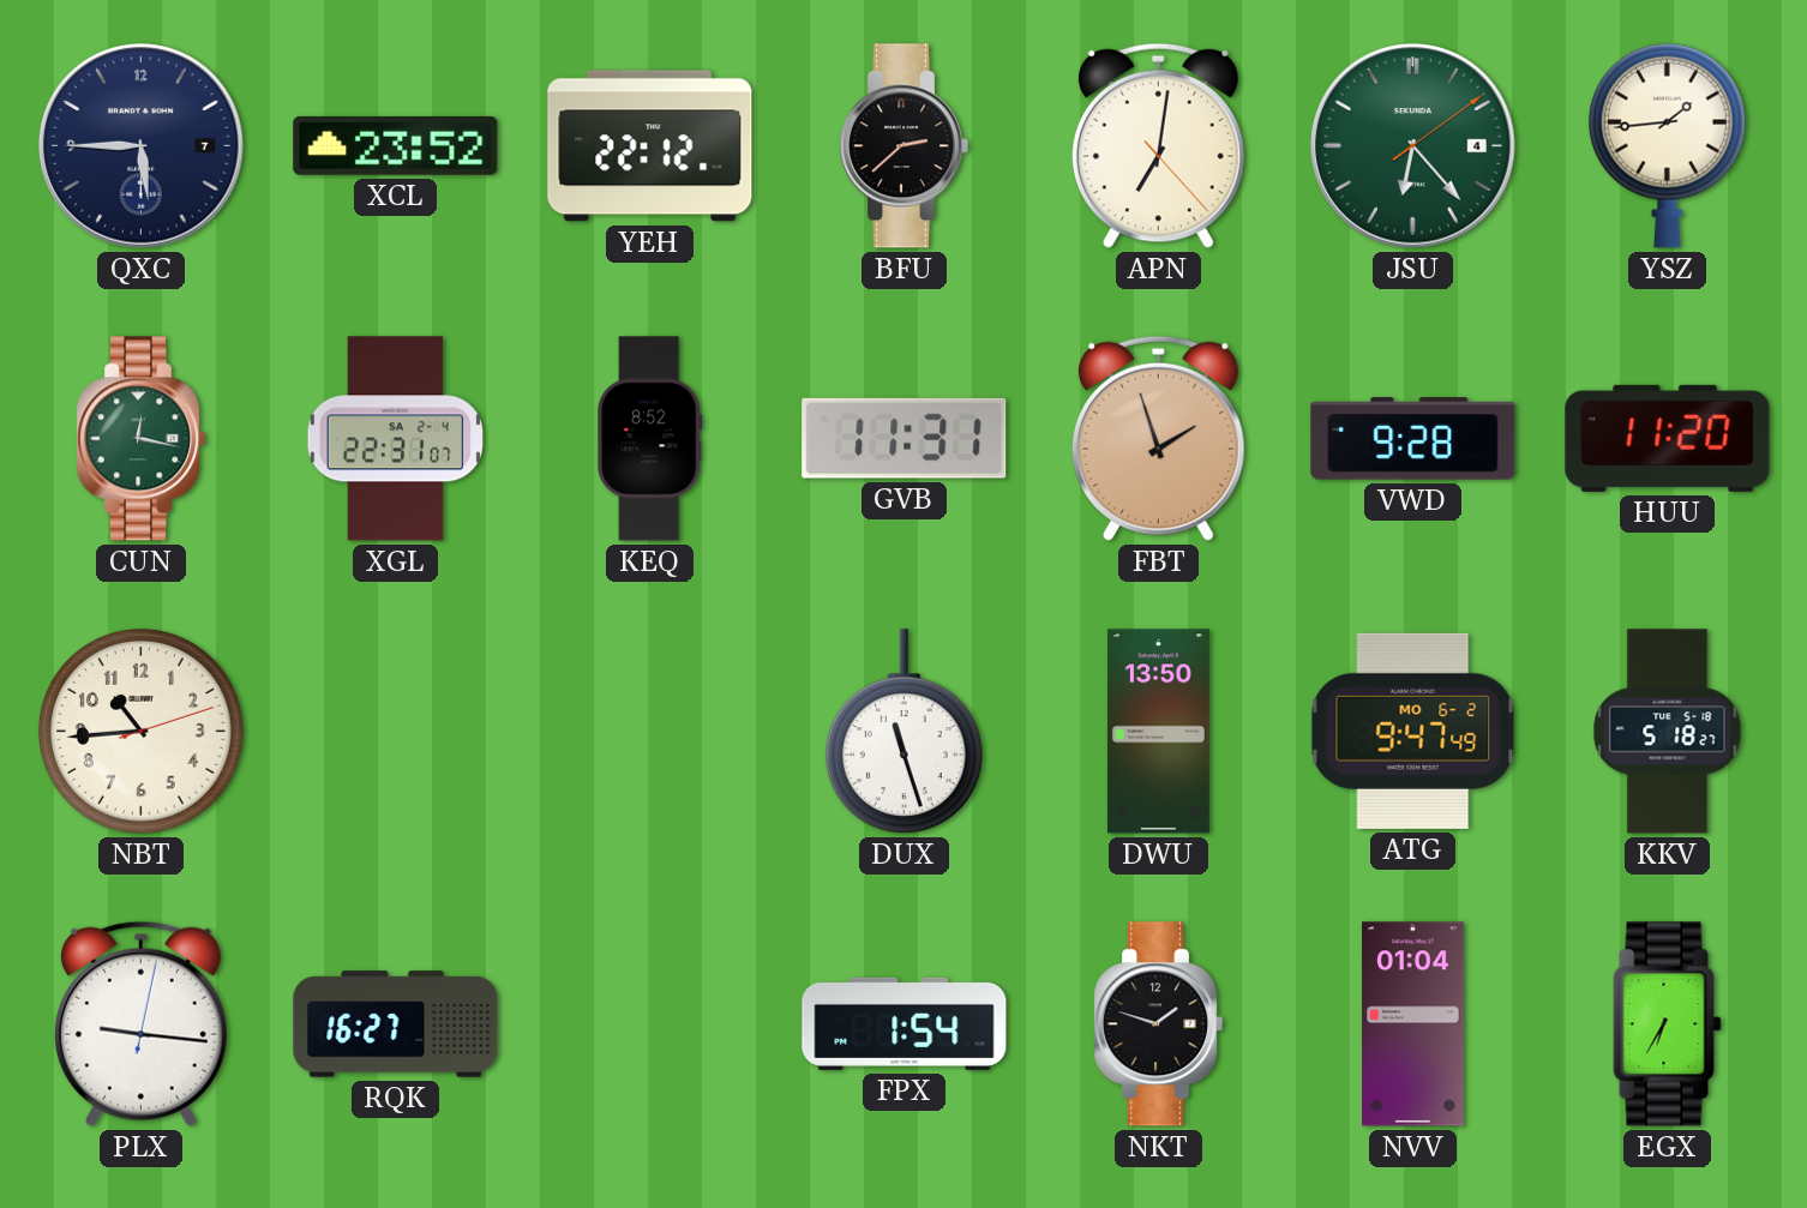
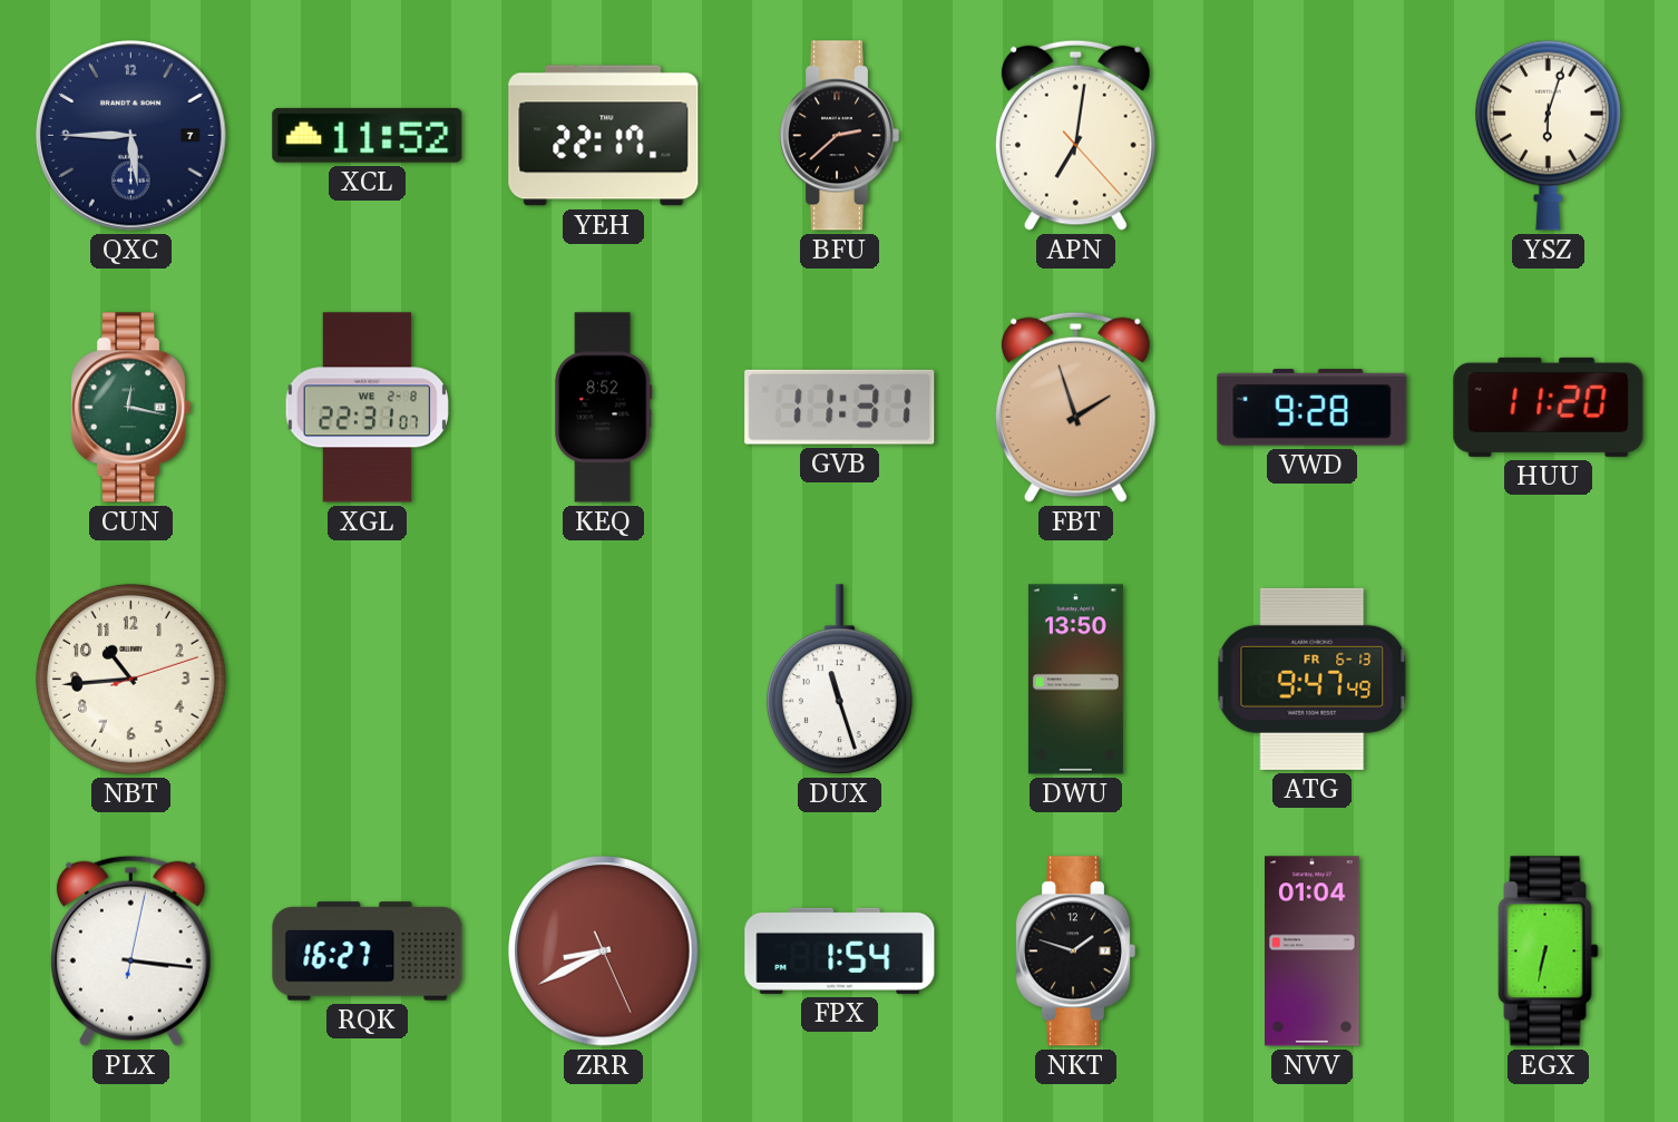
XCL: 23:52 -> 11:52
YEH: 22:12 -> 22:17
JSU: 6:23 -> none
YSZ: 1:44 -> 6:03
XGL date: SA 2-4 -> WE 2-8
ATG date: MO 6-2 -> FR 6-13
KKV: 5:18 -> none
PLX: 9:16 -> 3:16
ZRR: none -> 8:40
EGX: 6:35 -> 6:32
